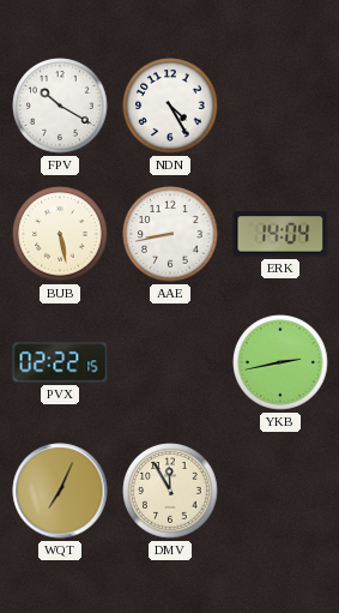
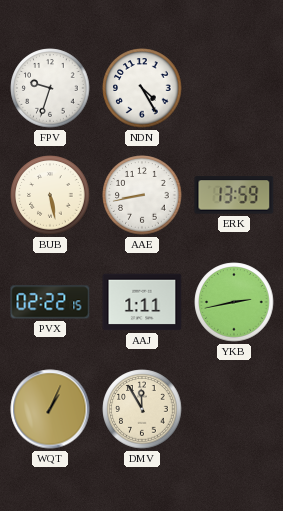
FPV: 10:20 -> 9:33
ERK: 14:04 -> 13:59
AAJ: none -> 1:11
WQT: 7:04 -> 1:04
